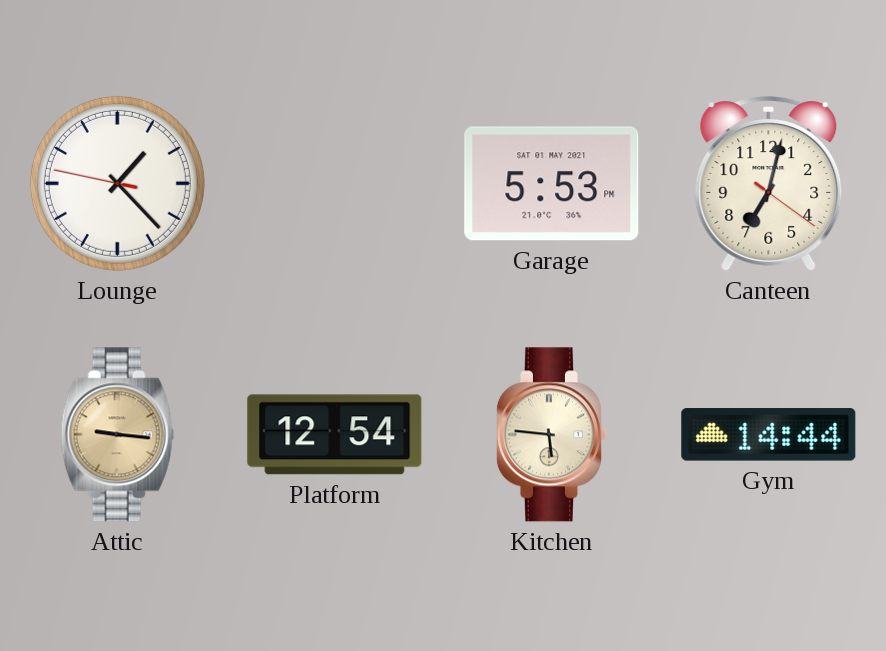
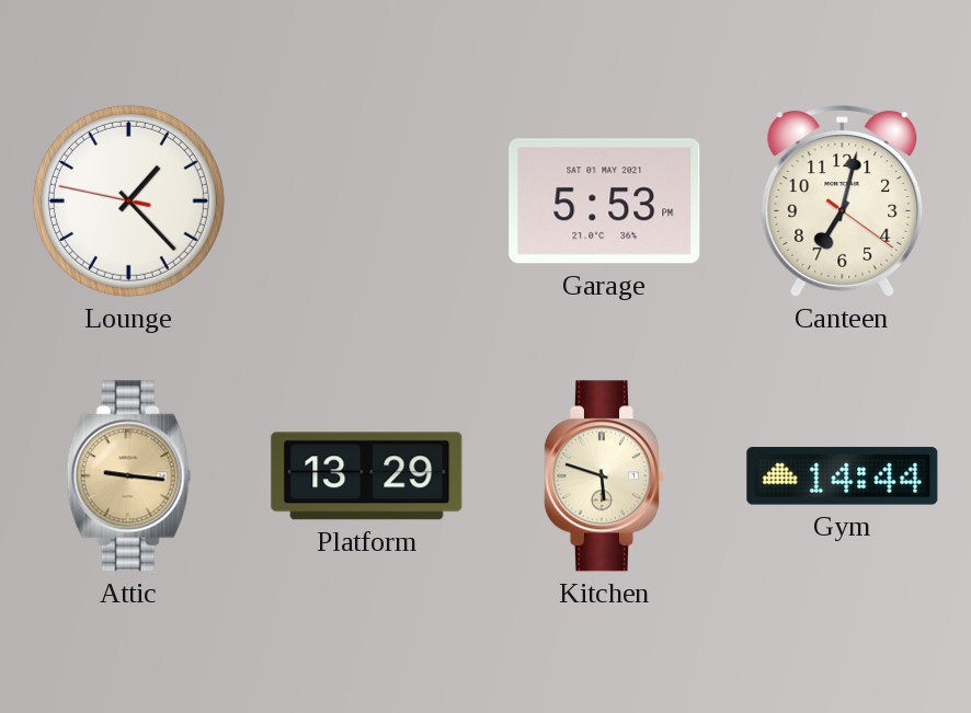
Platform: 12:54 -> 13:29
Kitchen: 5:46 -> 5:48
